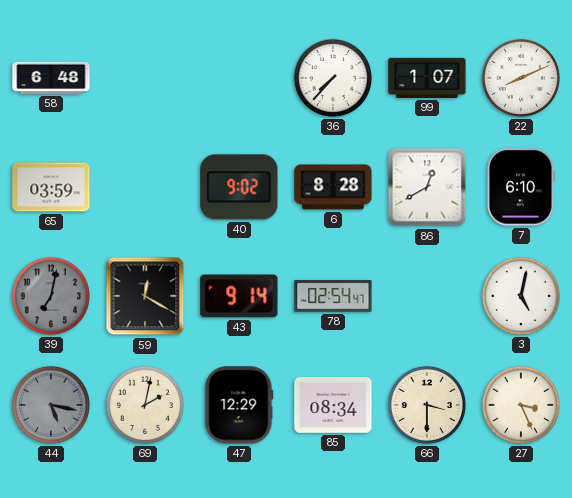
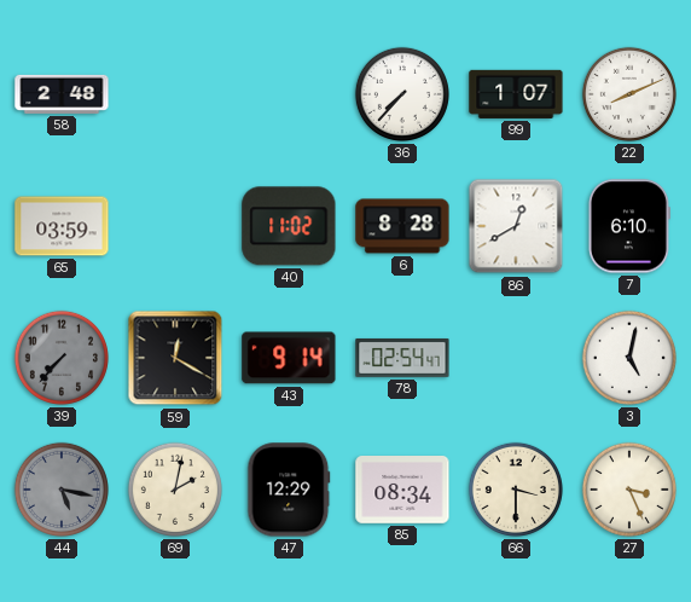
58: 6:48 -> 2:48
40: 9:02 -> 11:02
39: 7:02 -> 7:37
